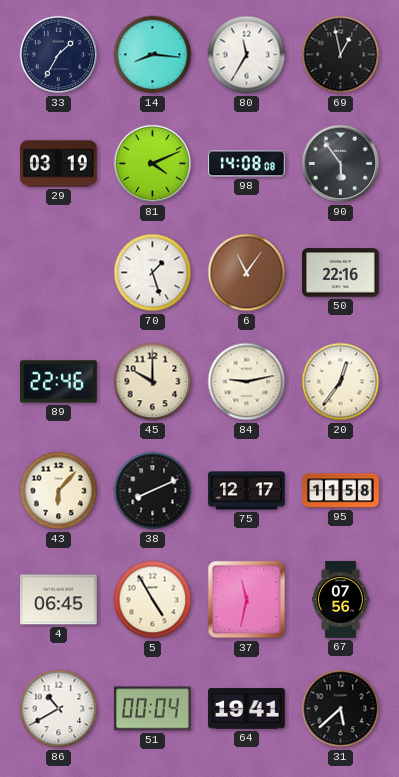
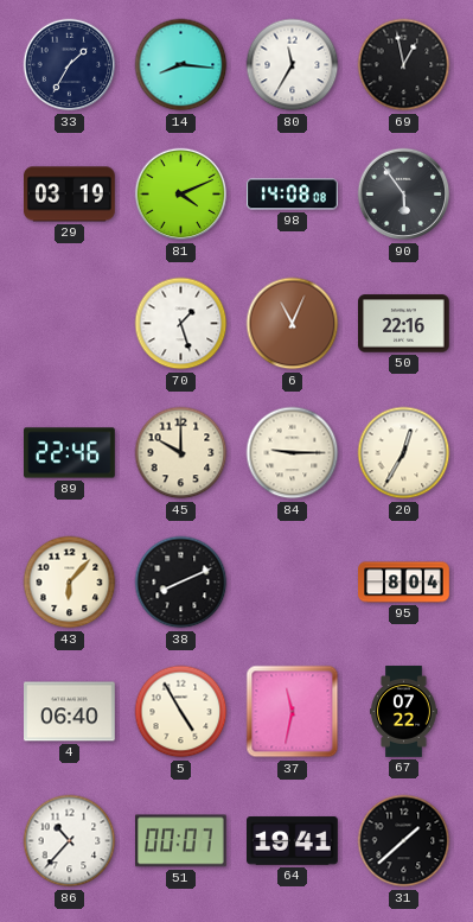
6: 11:06 -> 11:04
84: 9:13 -> 9:15
20: 12:36 -> 12:35
75: 12:17 -> none
95: 11:58 -> 8:04
4: 06:45 -> 06:40
67: 07:56 -> 07:22
86: 10:40 -> 10:37
51: 00:04 -> 00:07
31: 5:38 -> 1:38
